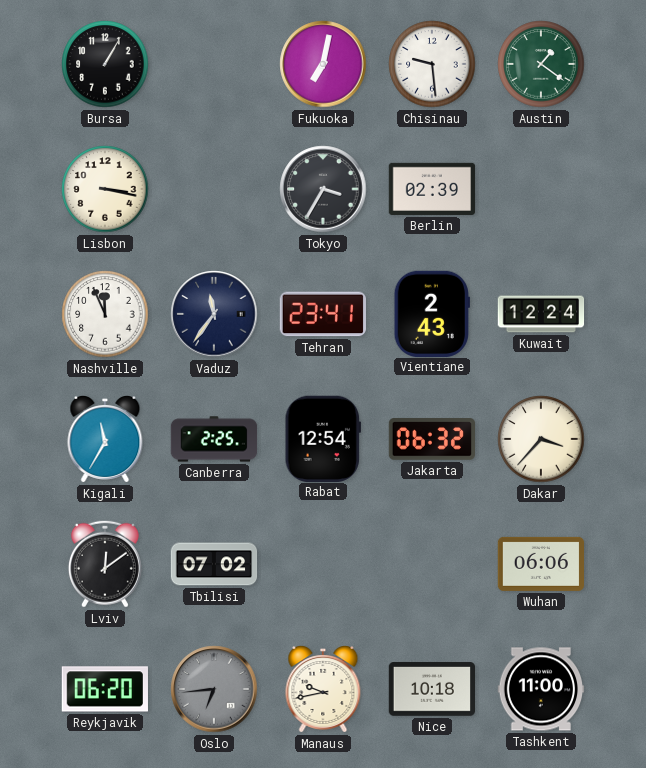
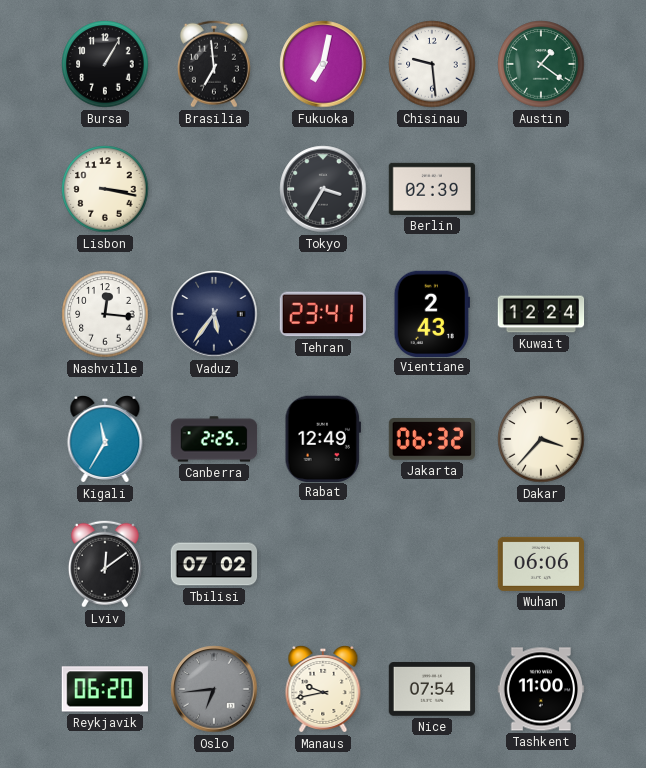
Brasilia: none -> 6:59
Nashville: 11:56 -> 12:16
Vaduz: 11:36 -> 5:36
Rabat: 12:54 -> 12:49
Nice: 10:18 -> 07:54
